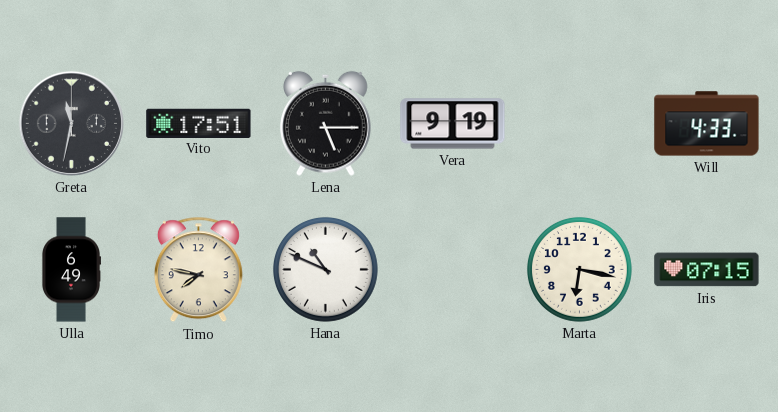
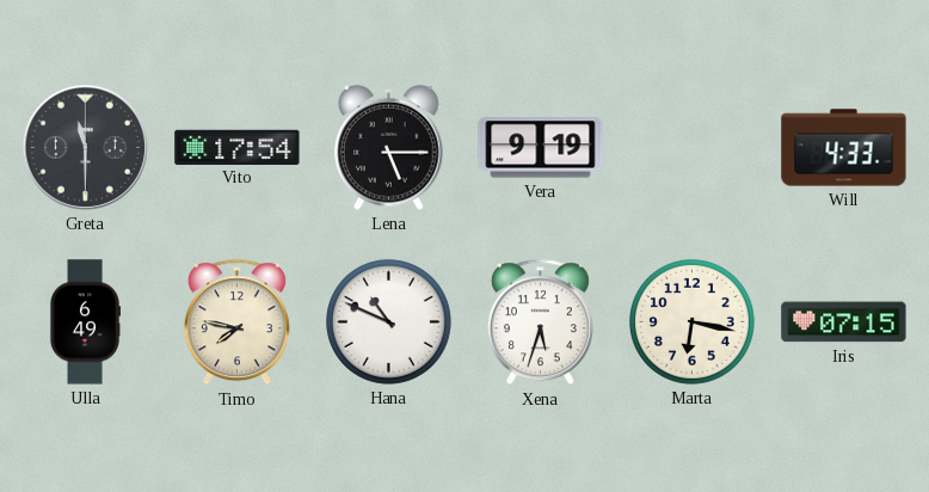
Greta: 11:32 -> 11:30
Vito: 17:51 -> 17:54
Xena: none -> 5:33
